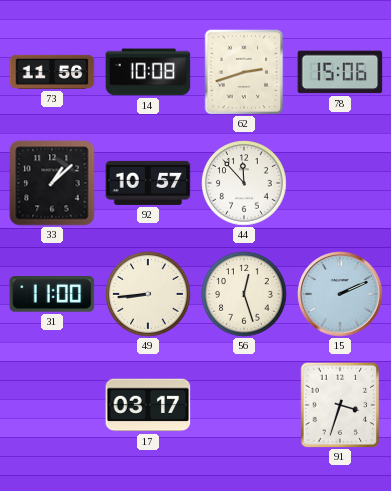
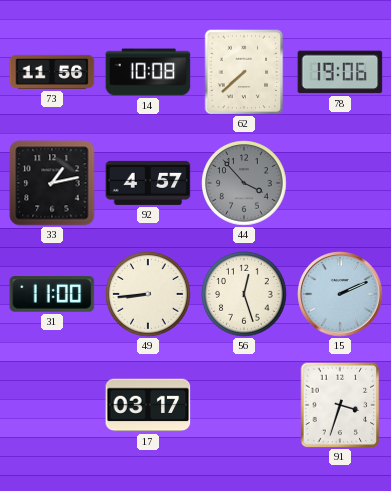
62: 2:42 -> 7:38
78: 15:06 -> 19:06
33: 1:08 -> 1:13
92: 10:57 -> 4:57
44: 11:53 -> 3:53
44 dial: white -> grey
